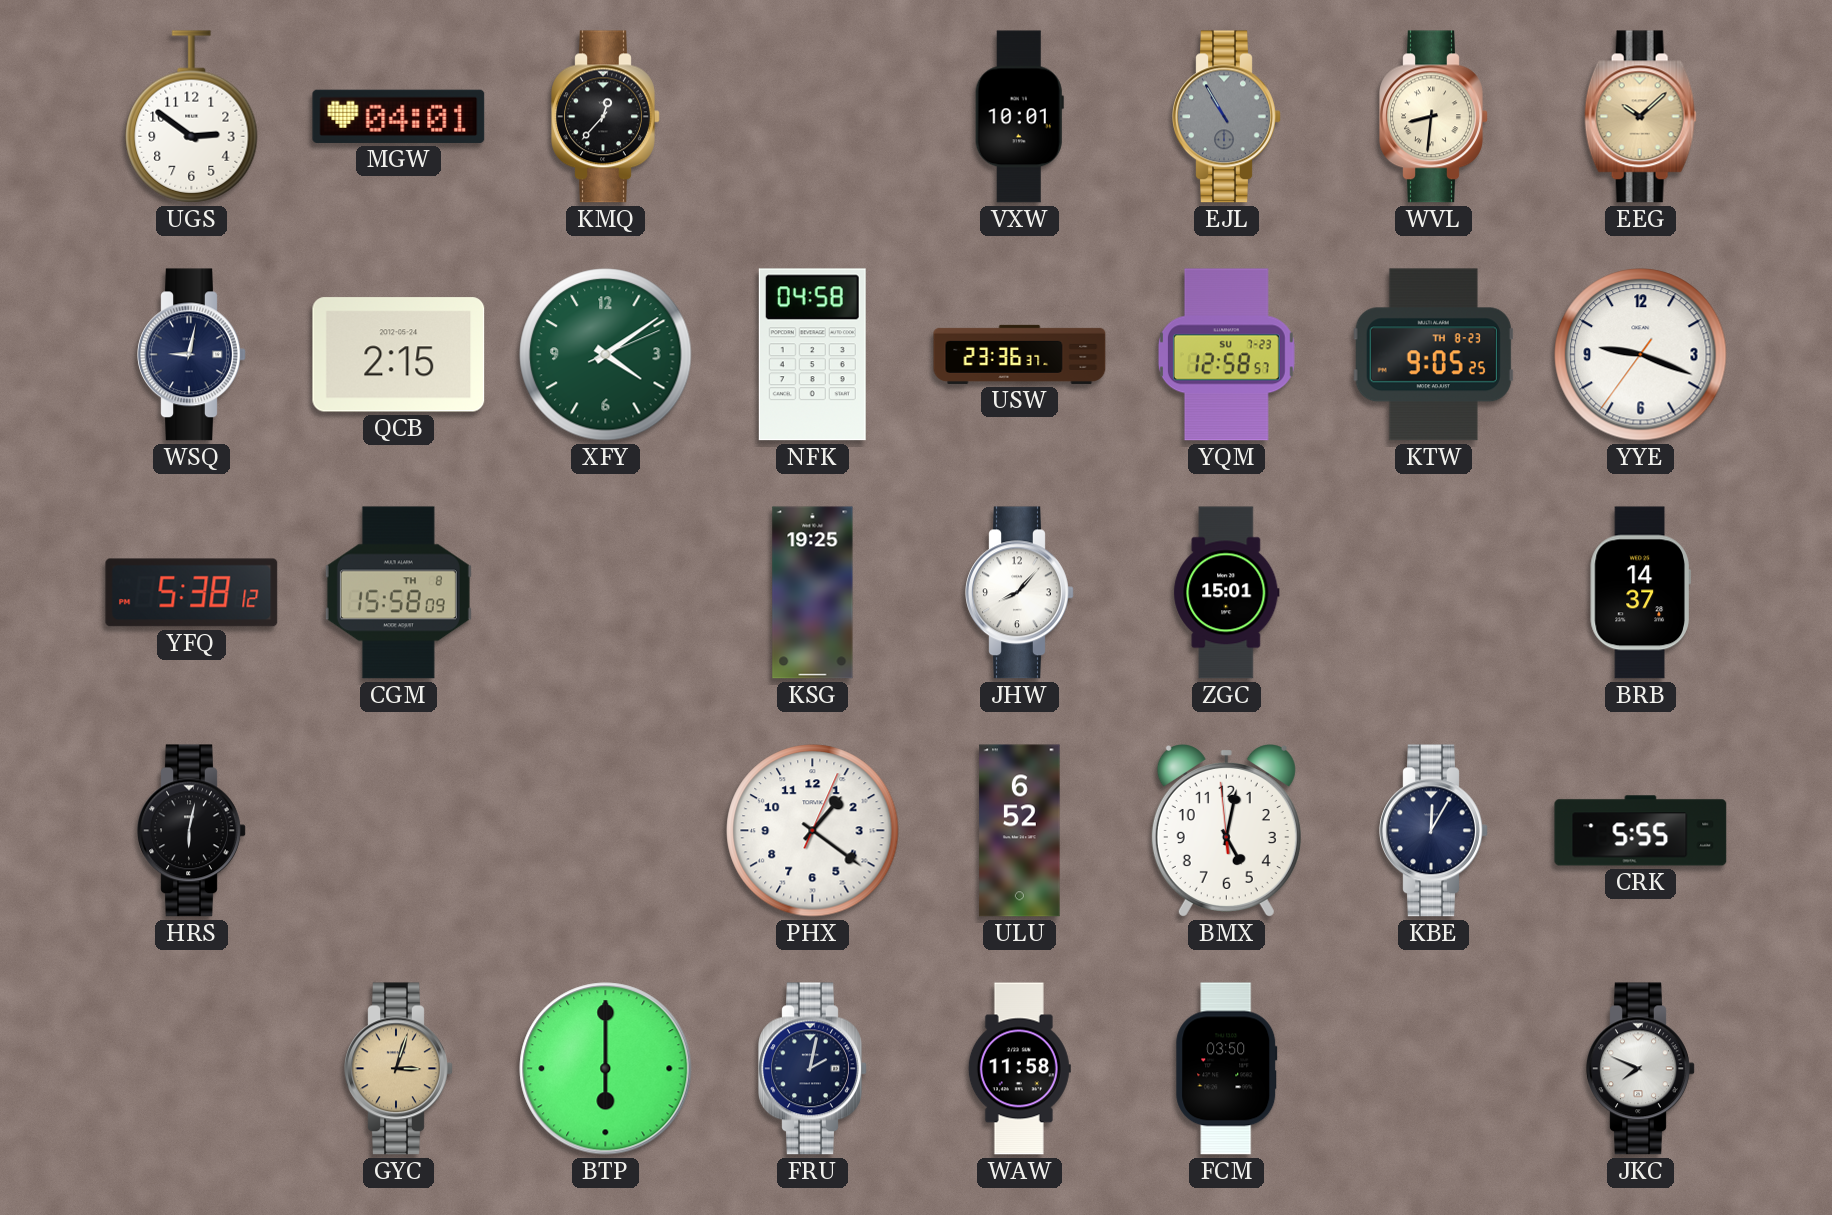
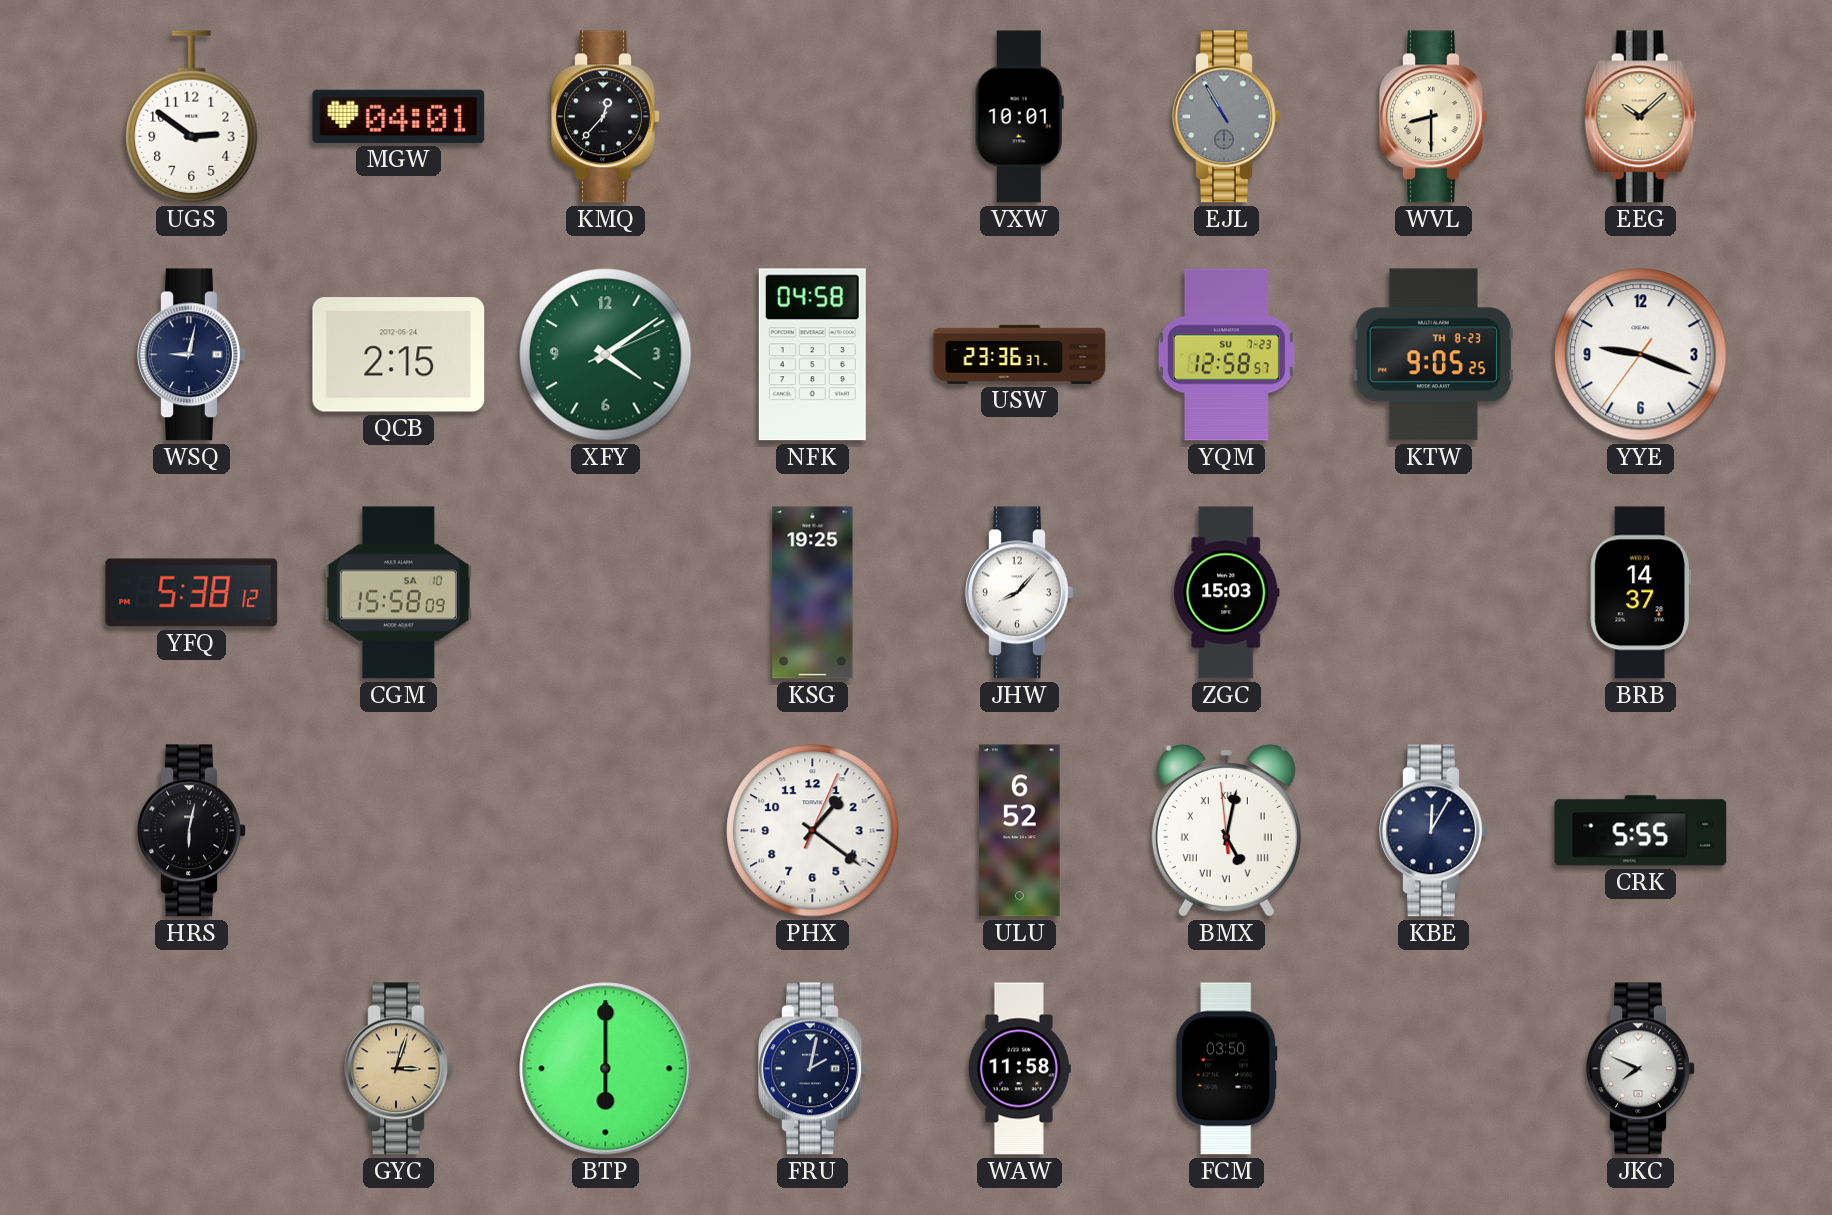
WVL: 8:31 -> 8:30
CGM date: TH 8 -> SA 10
ZGC: 15:01 -> 15:03
BMX numerals: Arabic -> Roman
